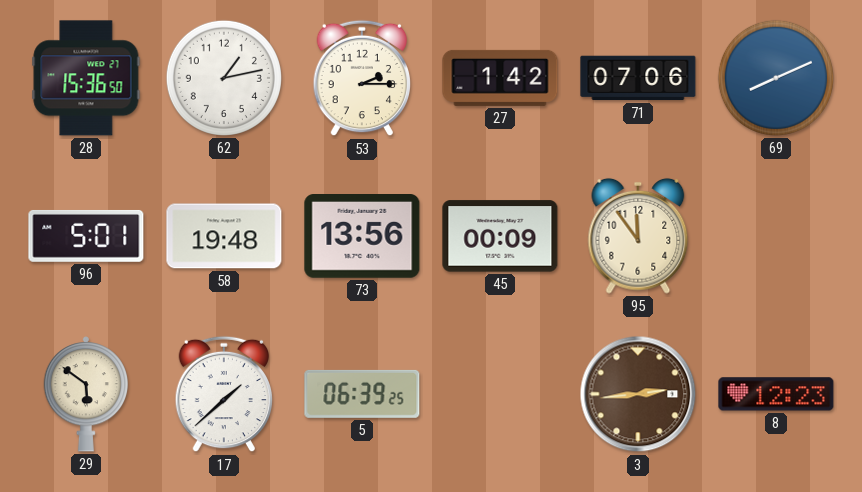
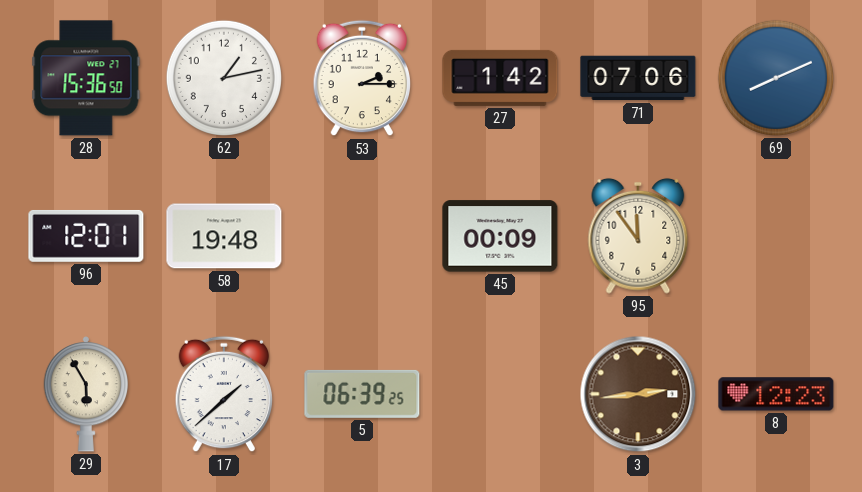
96: 5:01 -> 12:01
73: 13:56 -> none
29: 5:51 -> 5:55
